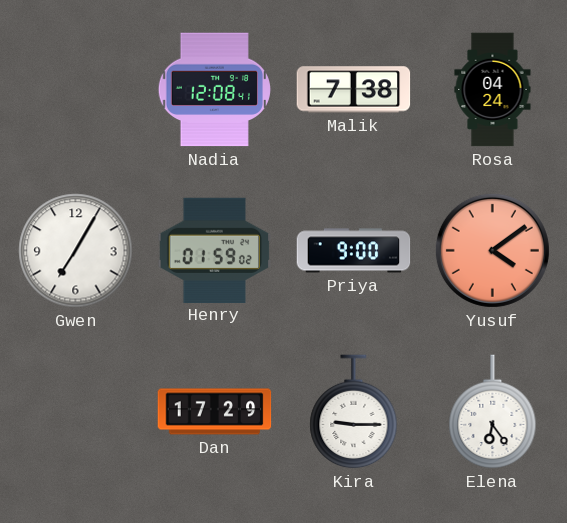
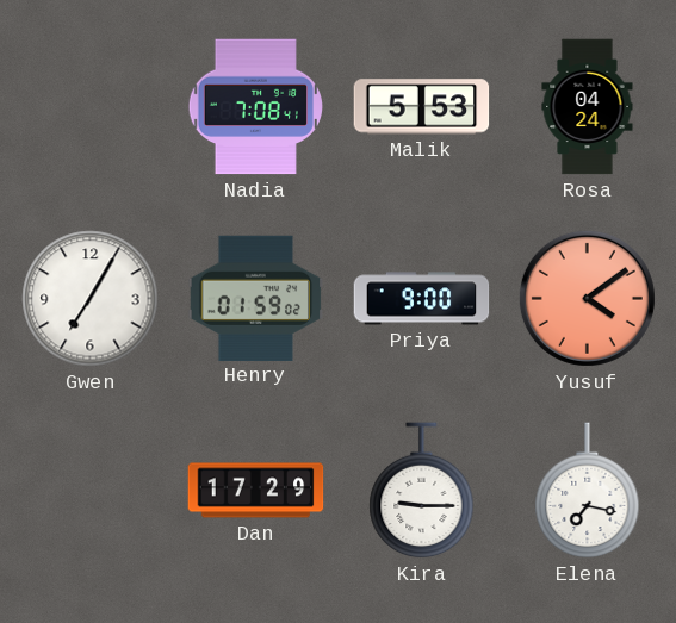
Nadia: 12:08 -> 7:08
Malik: 7:38 -> 5:53
Elena: 6:24 -> 7:17
